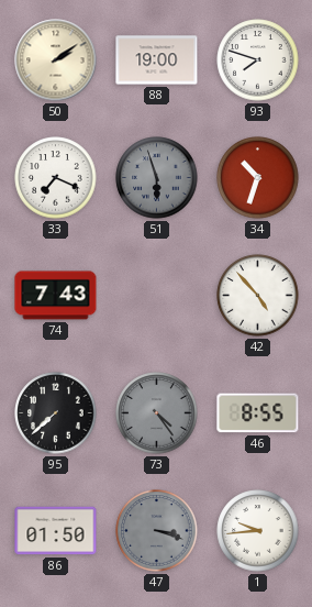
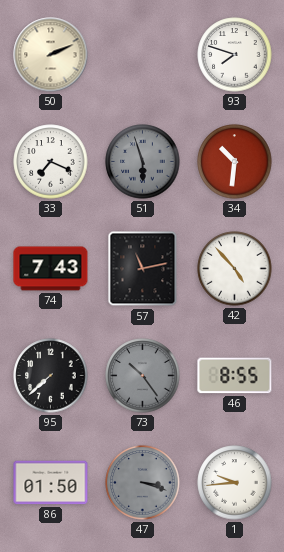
50: 2:09 -> 2:11
88: 19:00 -> none
34: 10:33 -> 10:31
57: none -> 11:13
73: 4:24 -> 10:24
